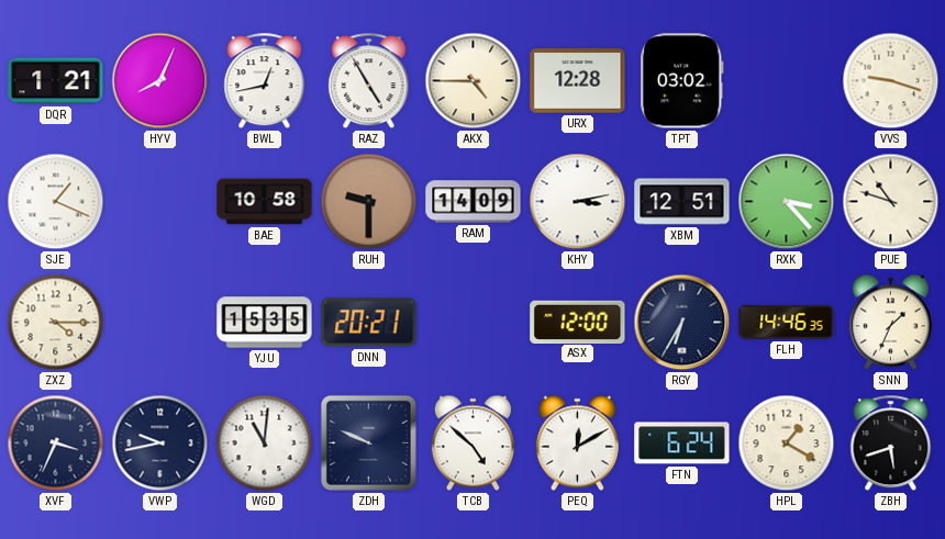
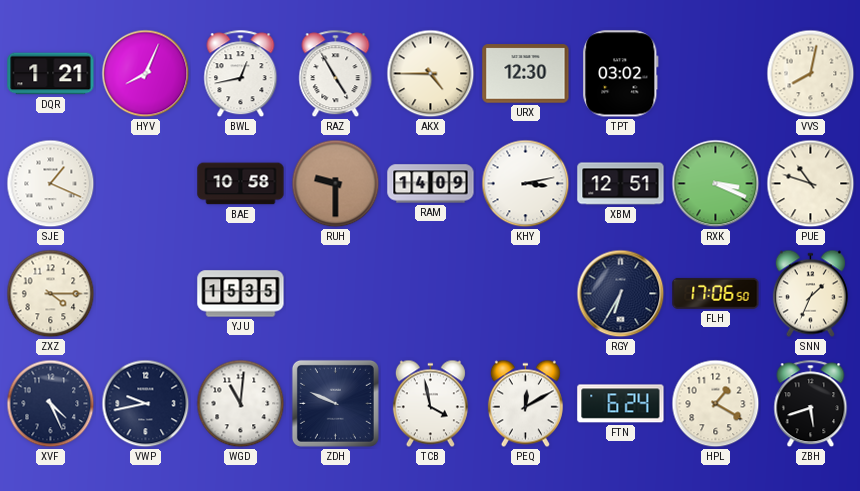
URX: 12:28 -> 12:30
VVS: 9:18 -> 8:02
RXK: 3:23 -> 3:19
DNN: 20:21 -> none
ASX: 12:00 -> none
FLH: 14:46 -> 17:06
XVF: 3:34 -> 4:26
TCB: 4:52 -> 3:58
